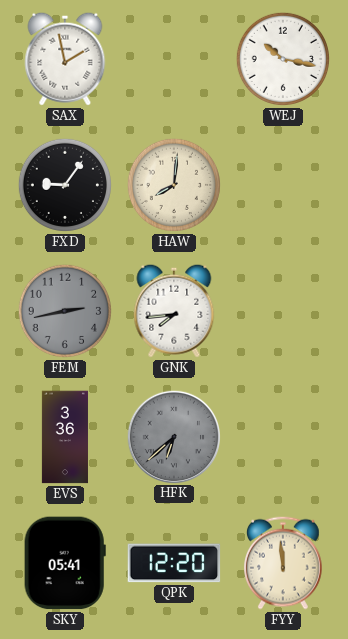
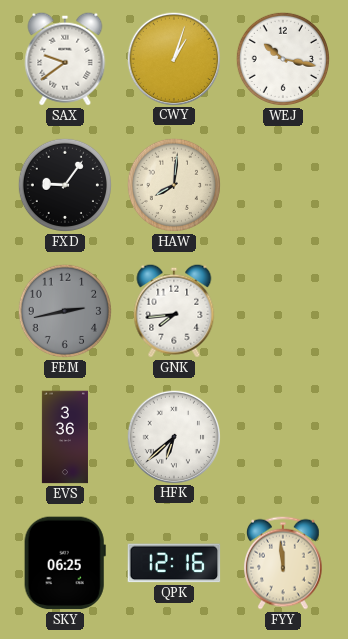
SAX: 1:58 -> 9:39
CWY: none -> 1:03
HFK dial: grey -> white
SKY: 05:41 -> 06:25
QPK: 12:20 -> 12:16
